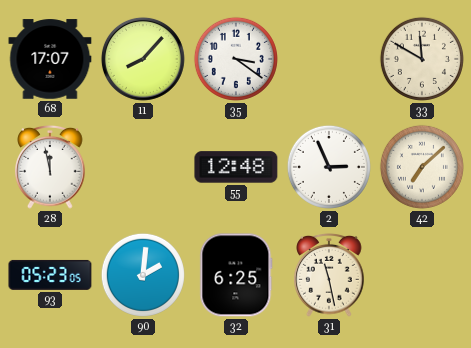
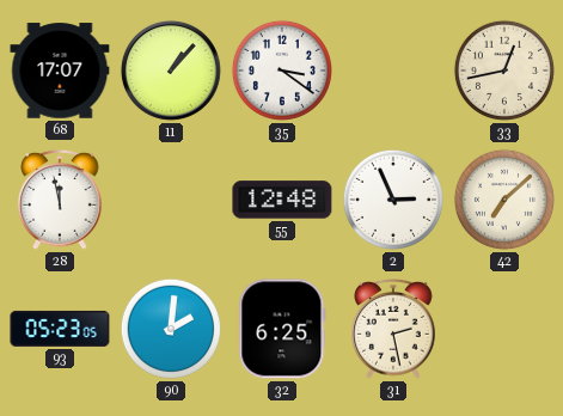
11: 8:07 -> 1:07
33: 11:50 -> 12:43
31: 11:28 -> 2:28
